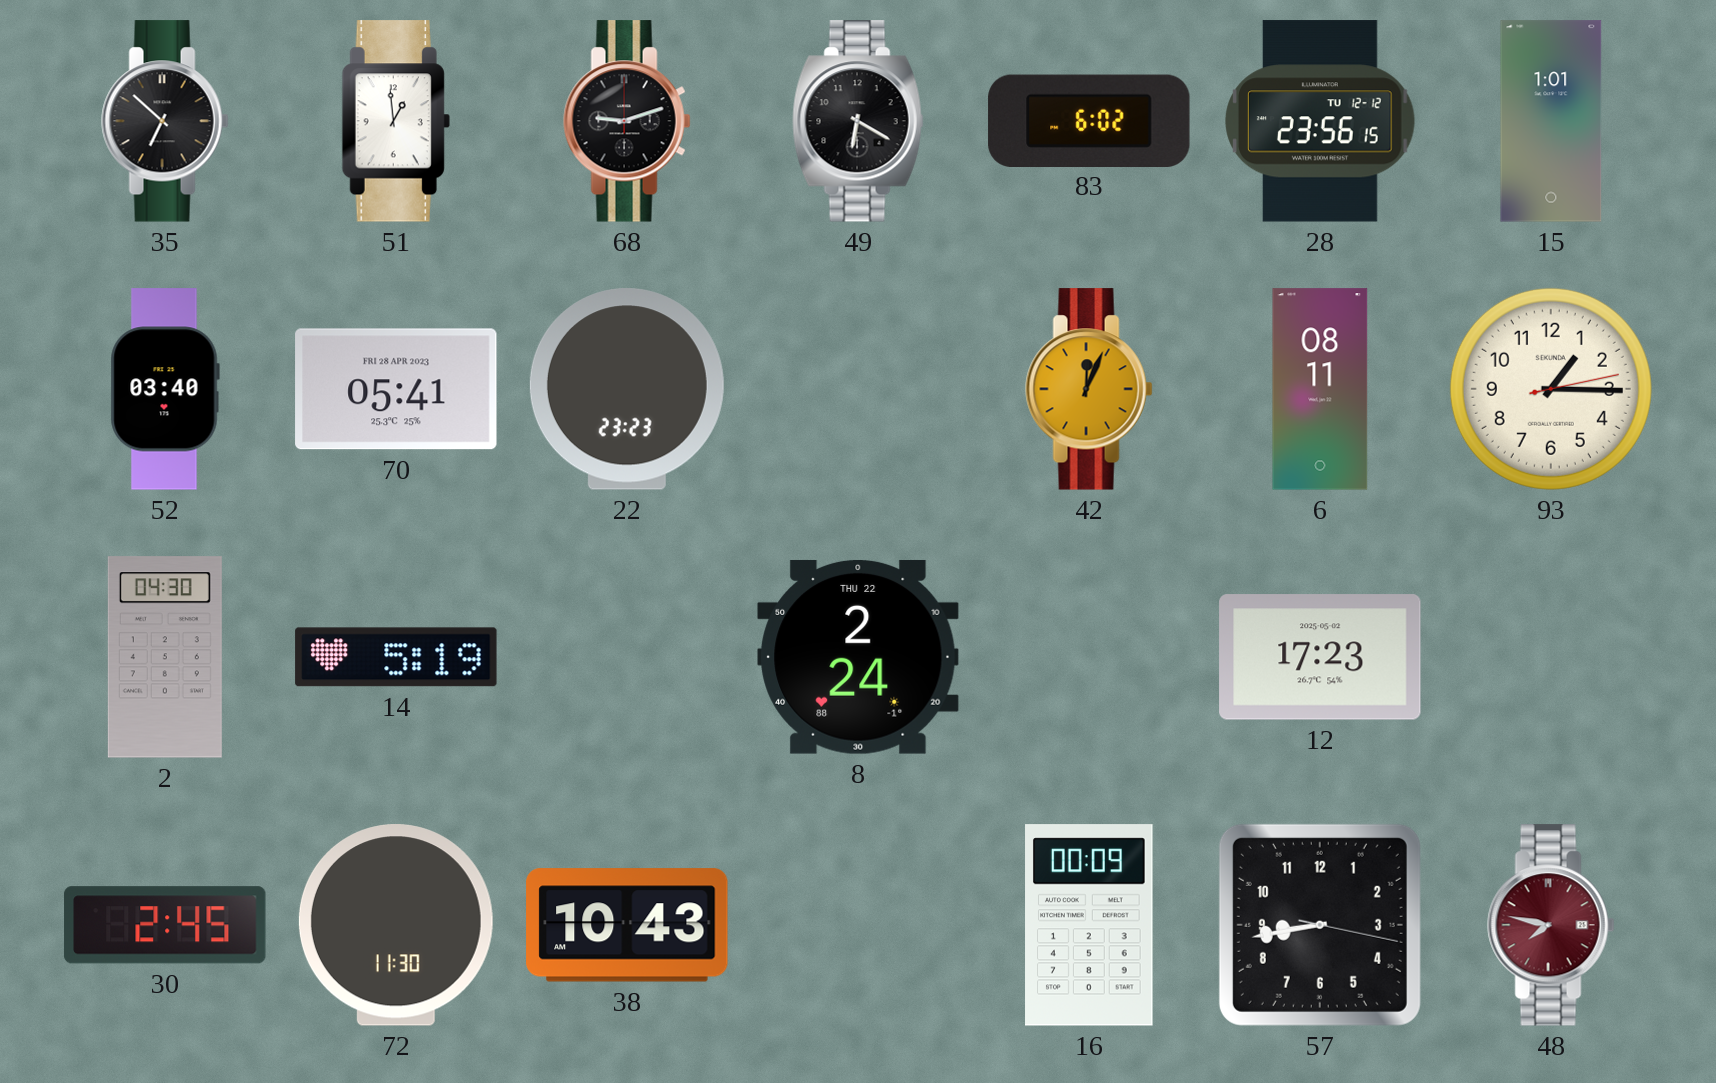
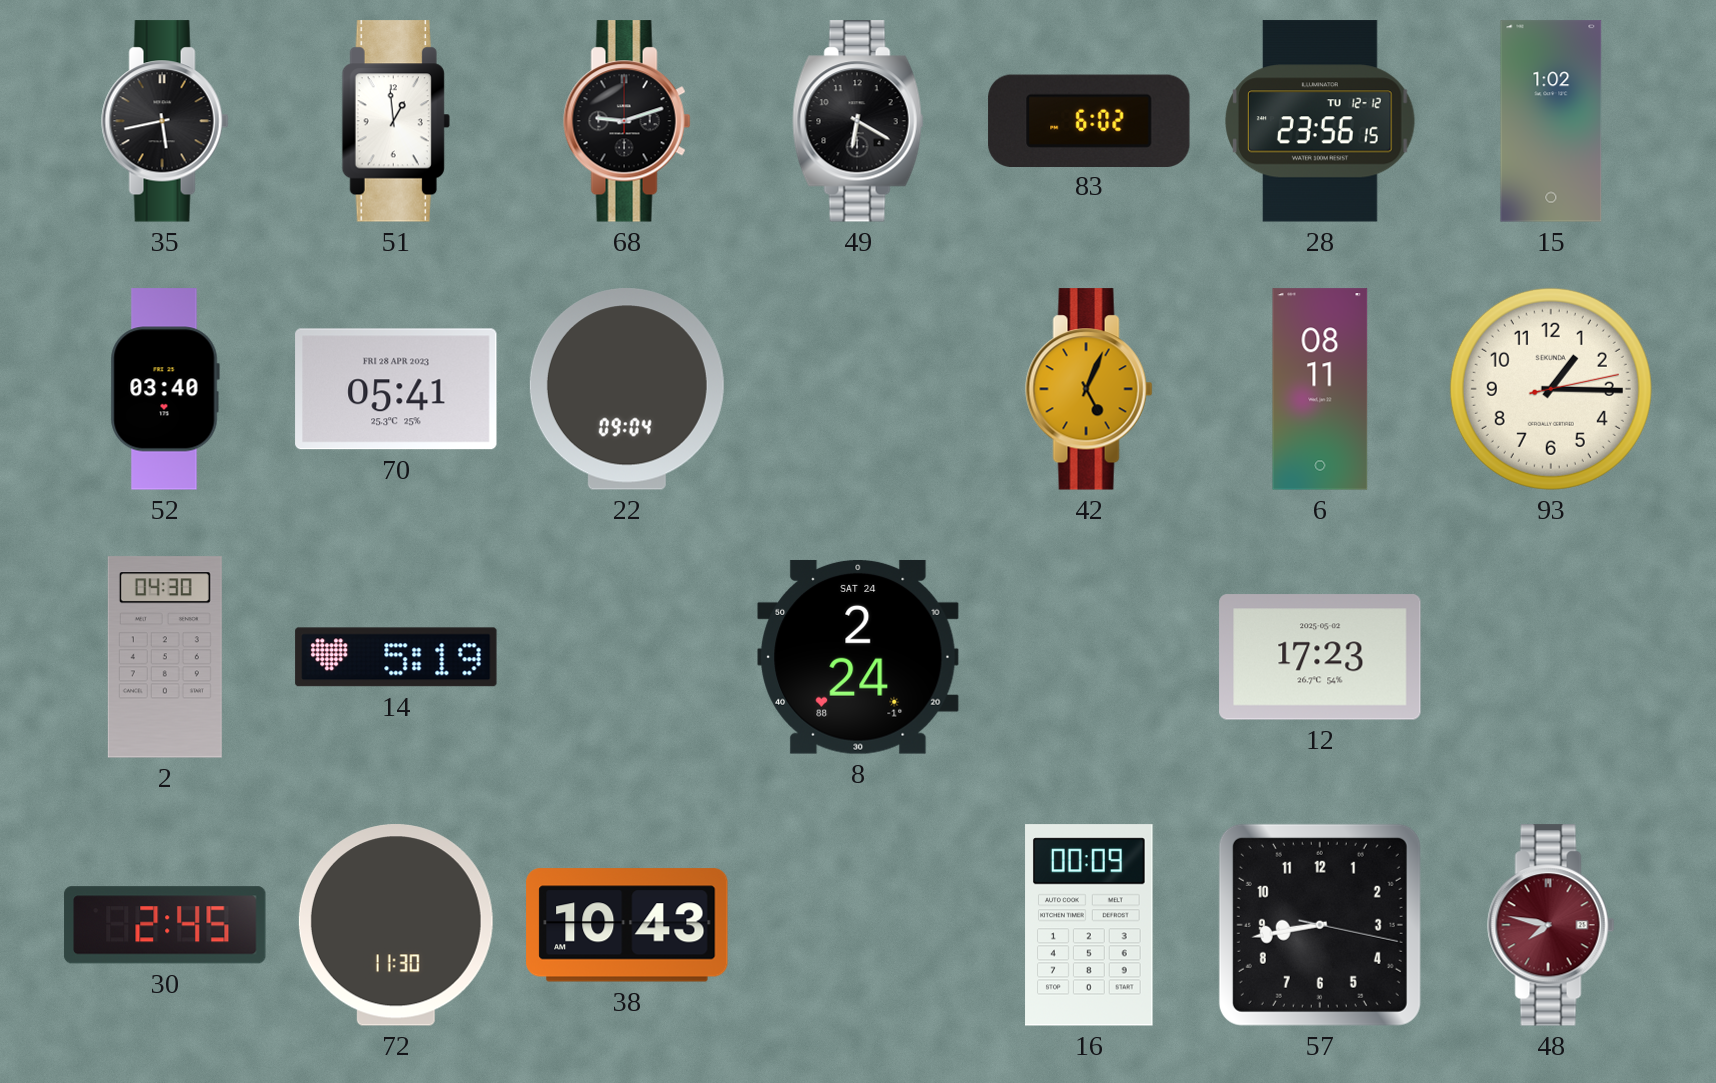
35: 6:52 -> 5:43
15: 1:01 -> 1:02
22: 23:23 -> 09:04
42: 12:04 -> 5:04
8 date: THU 22 -> SAT 24
